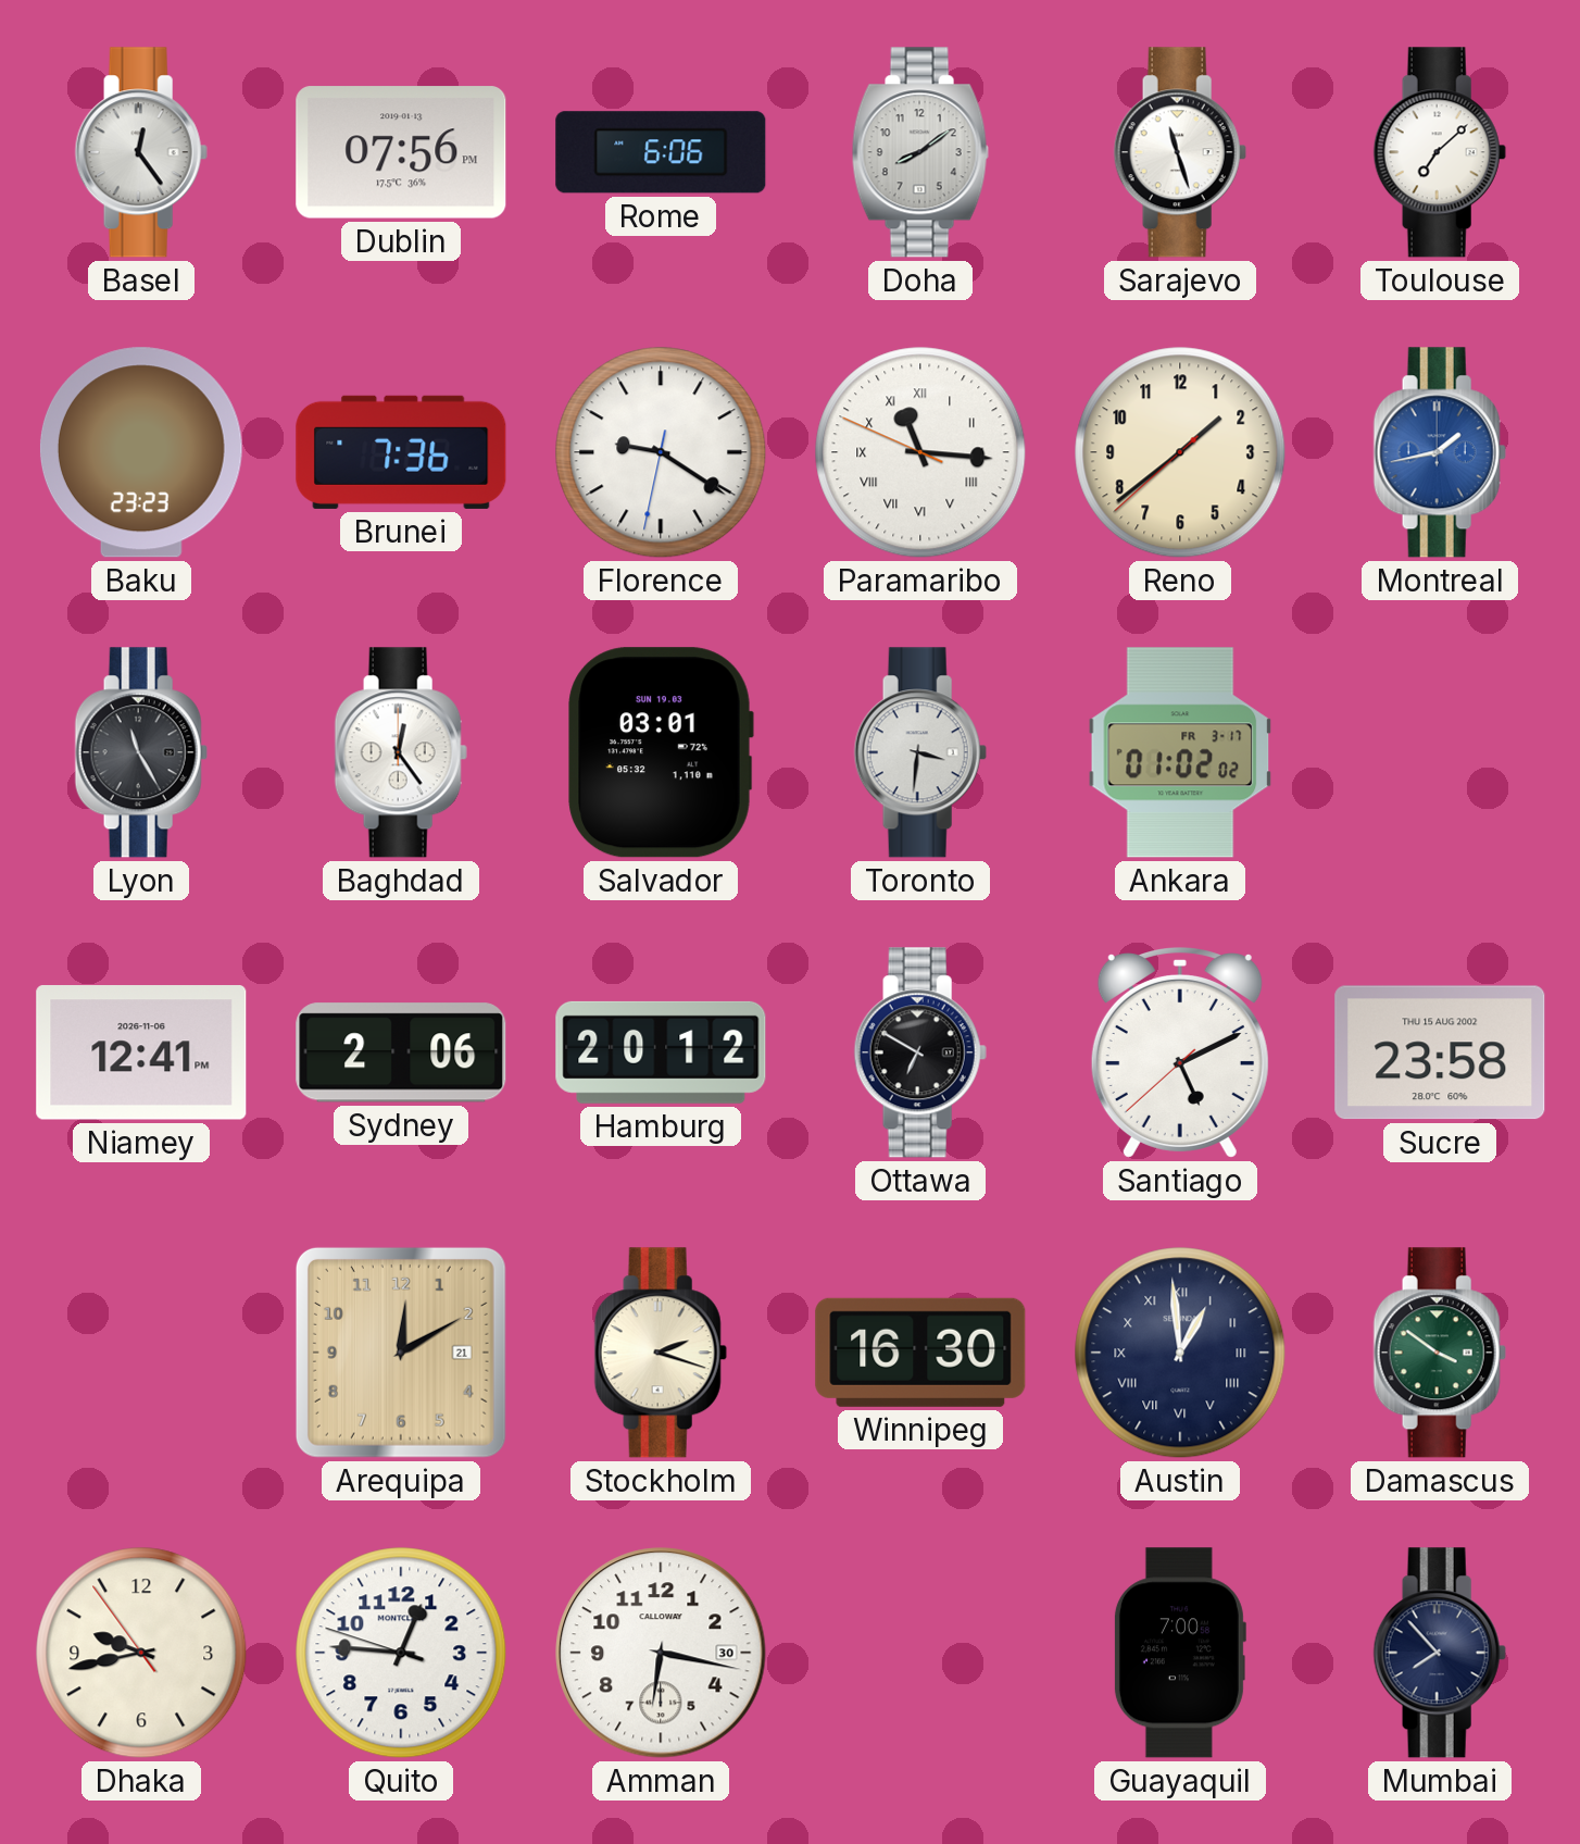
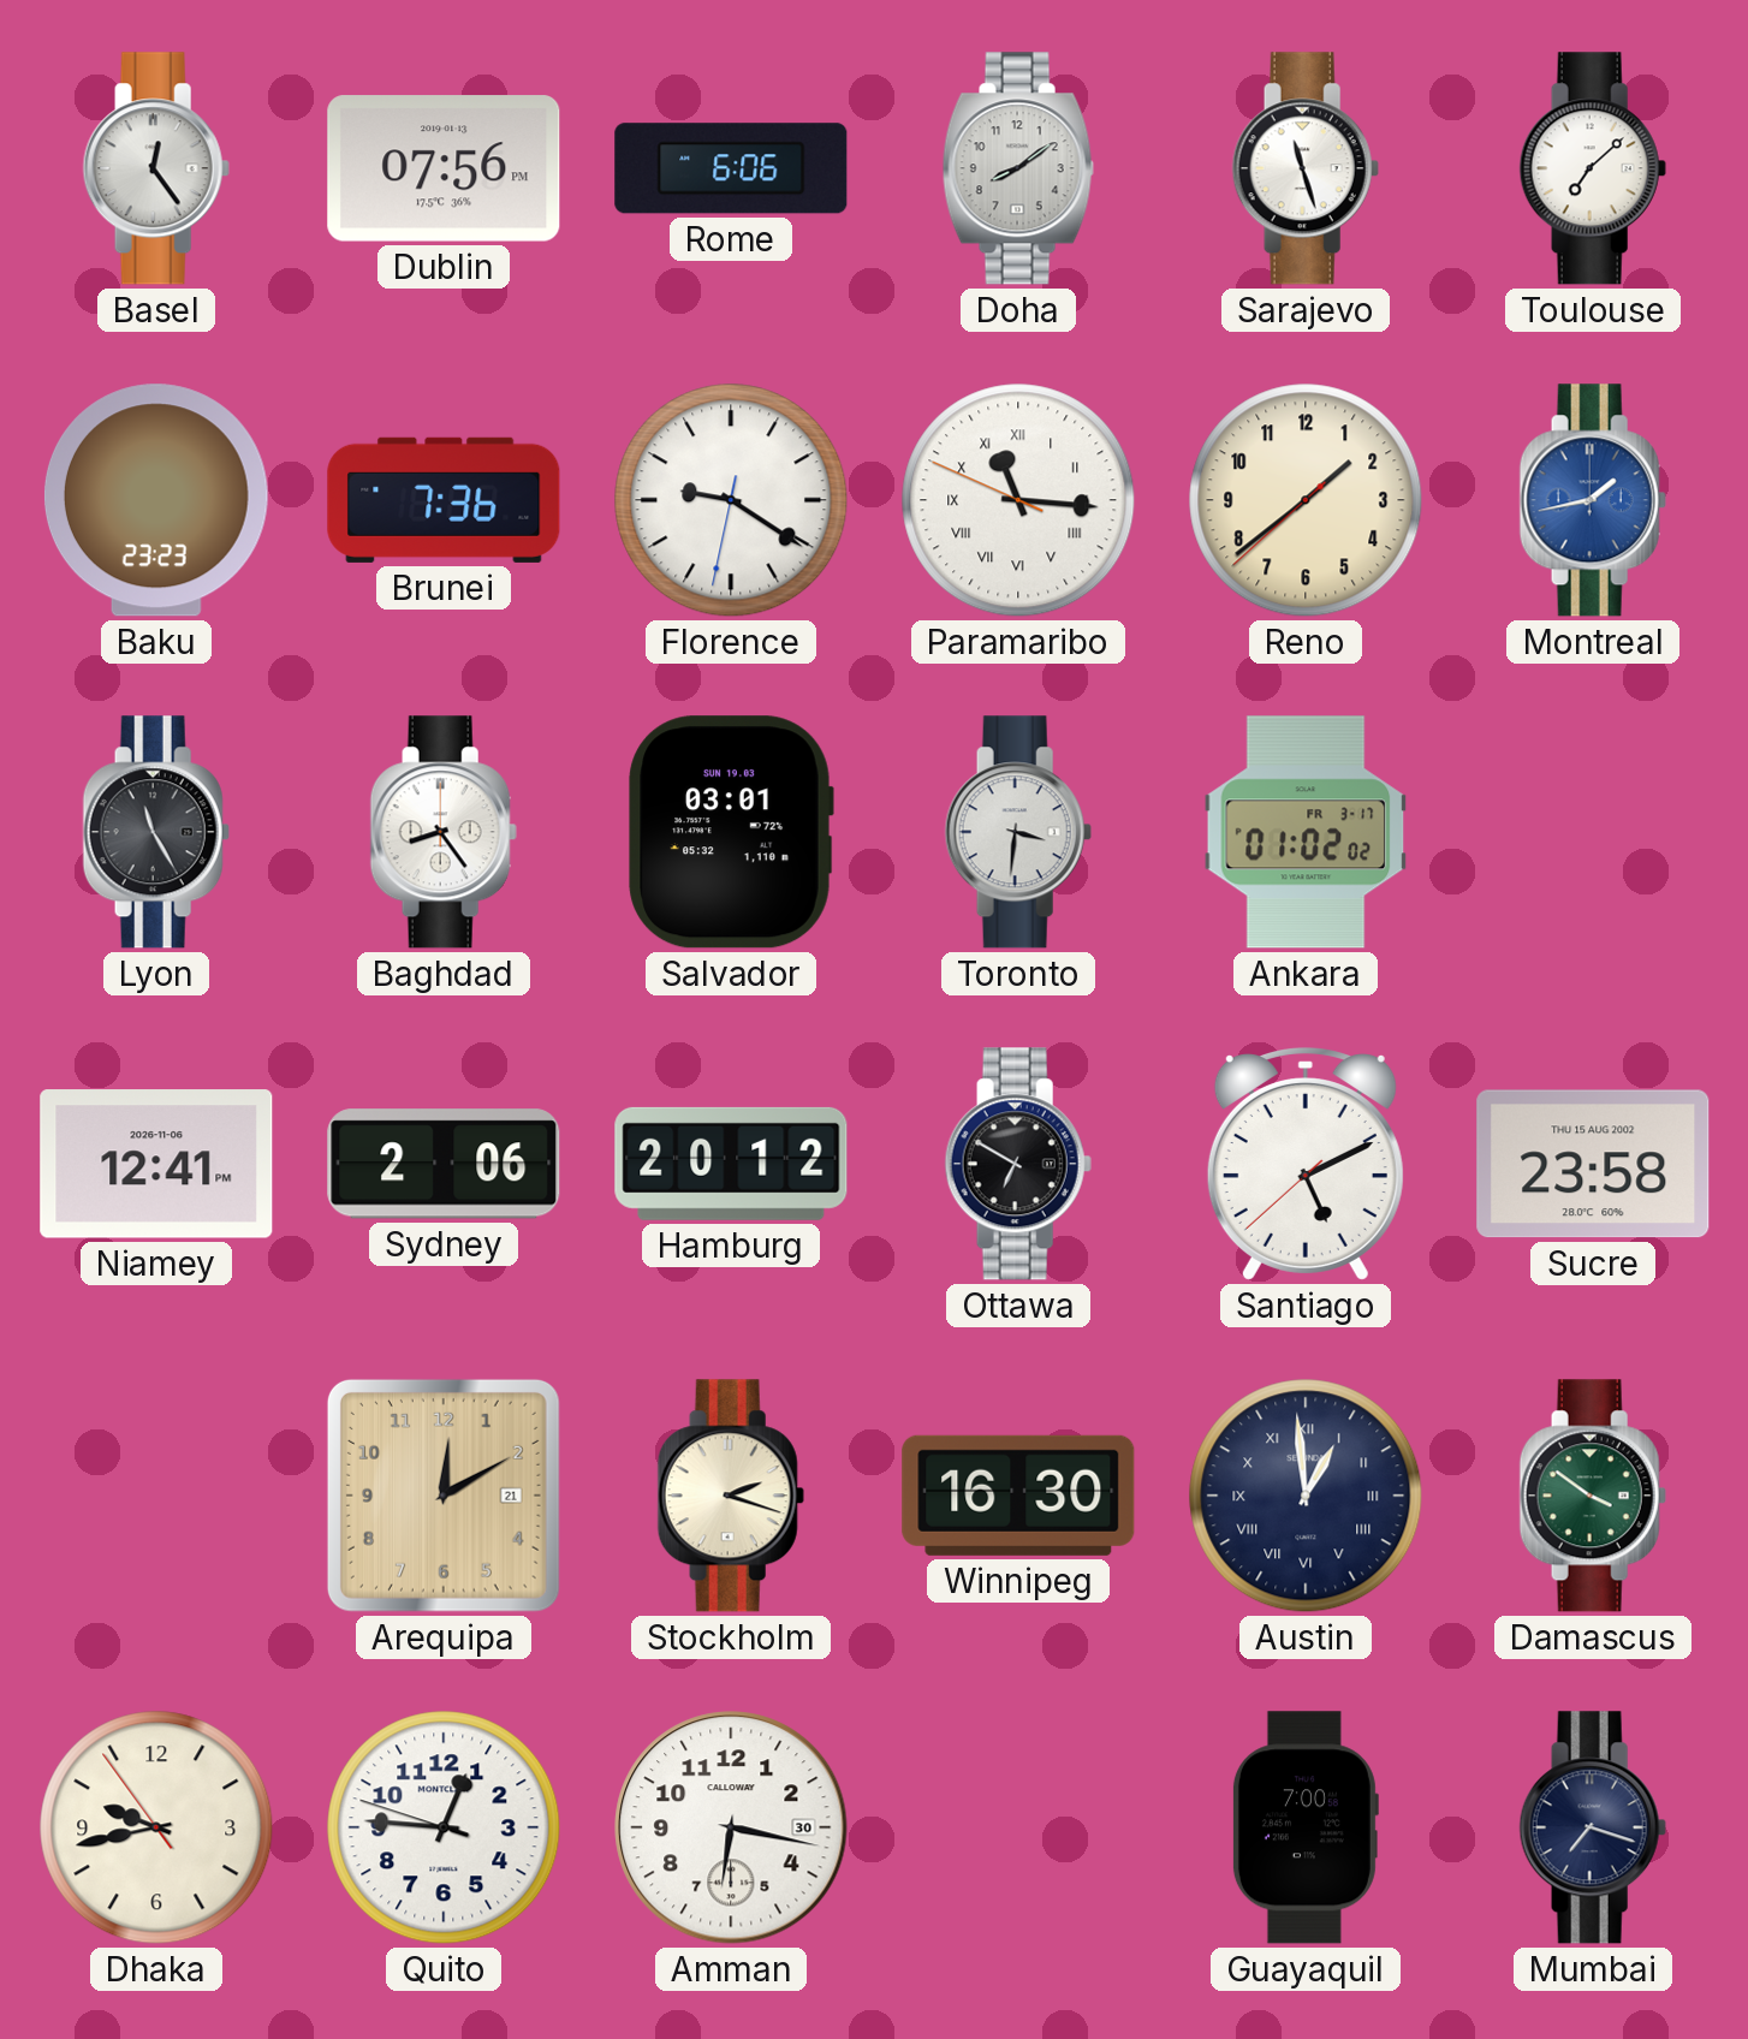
Baghdad: 12:24 -> 8:24
Mumbai: 7:53 -> 7:18
